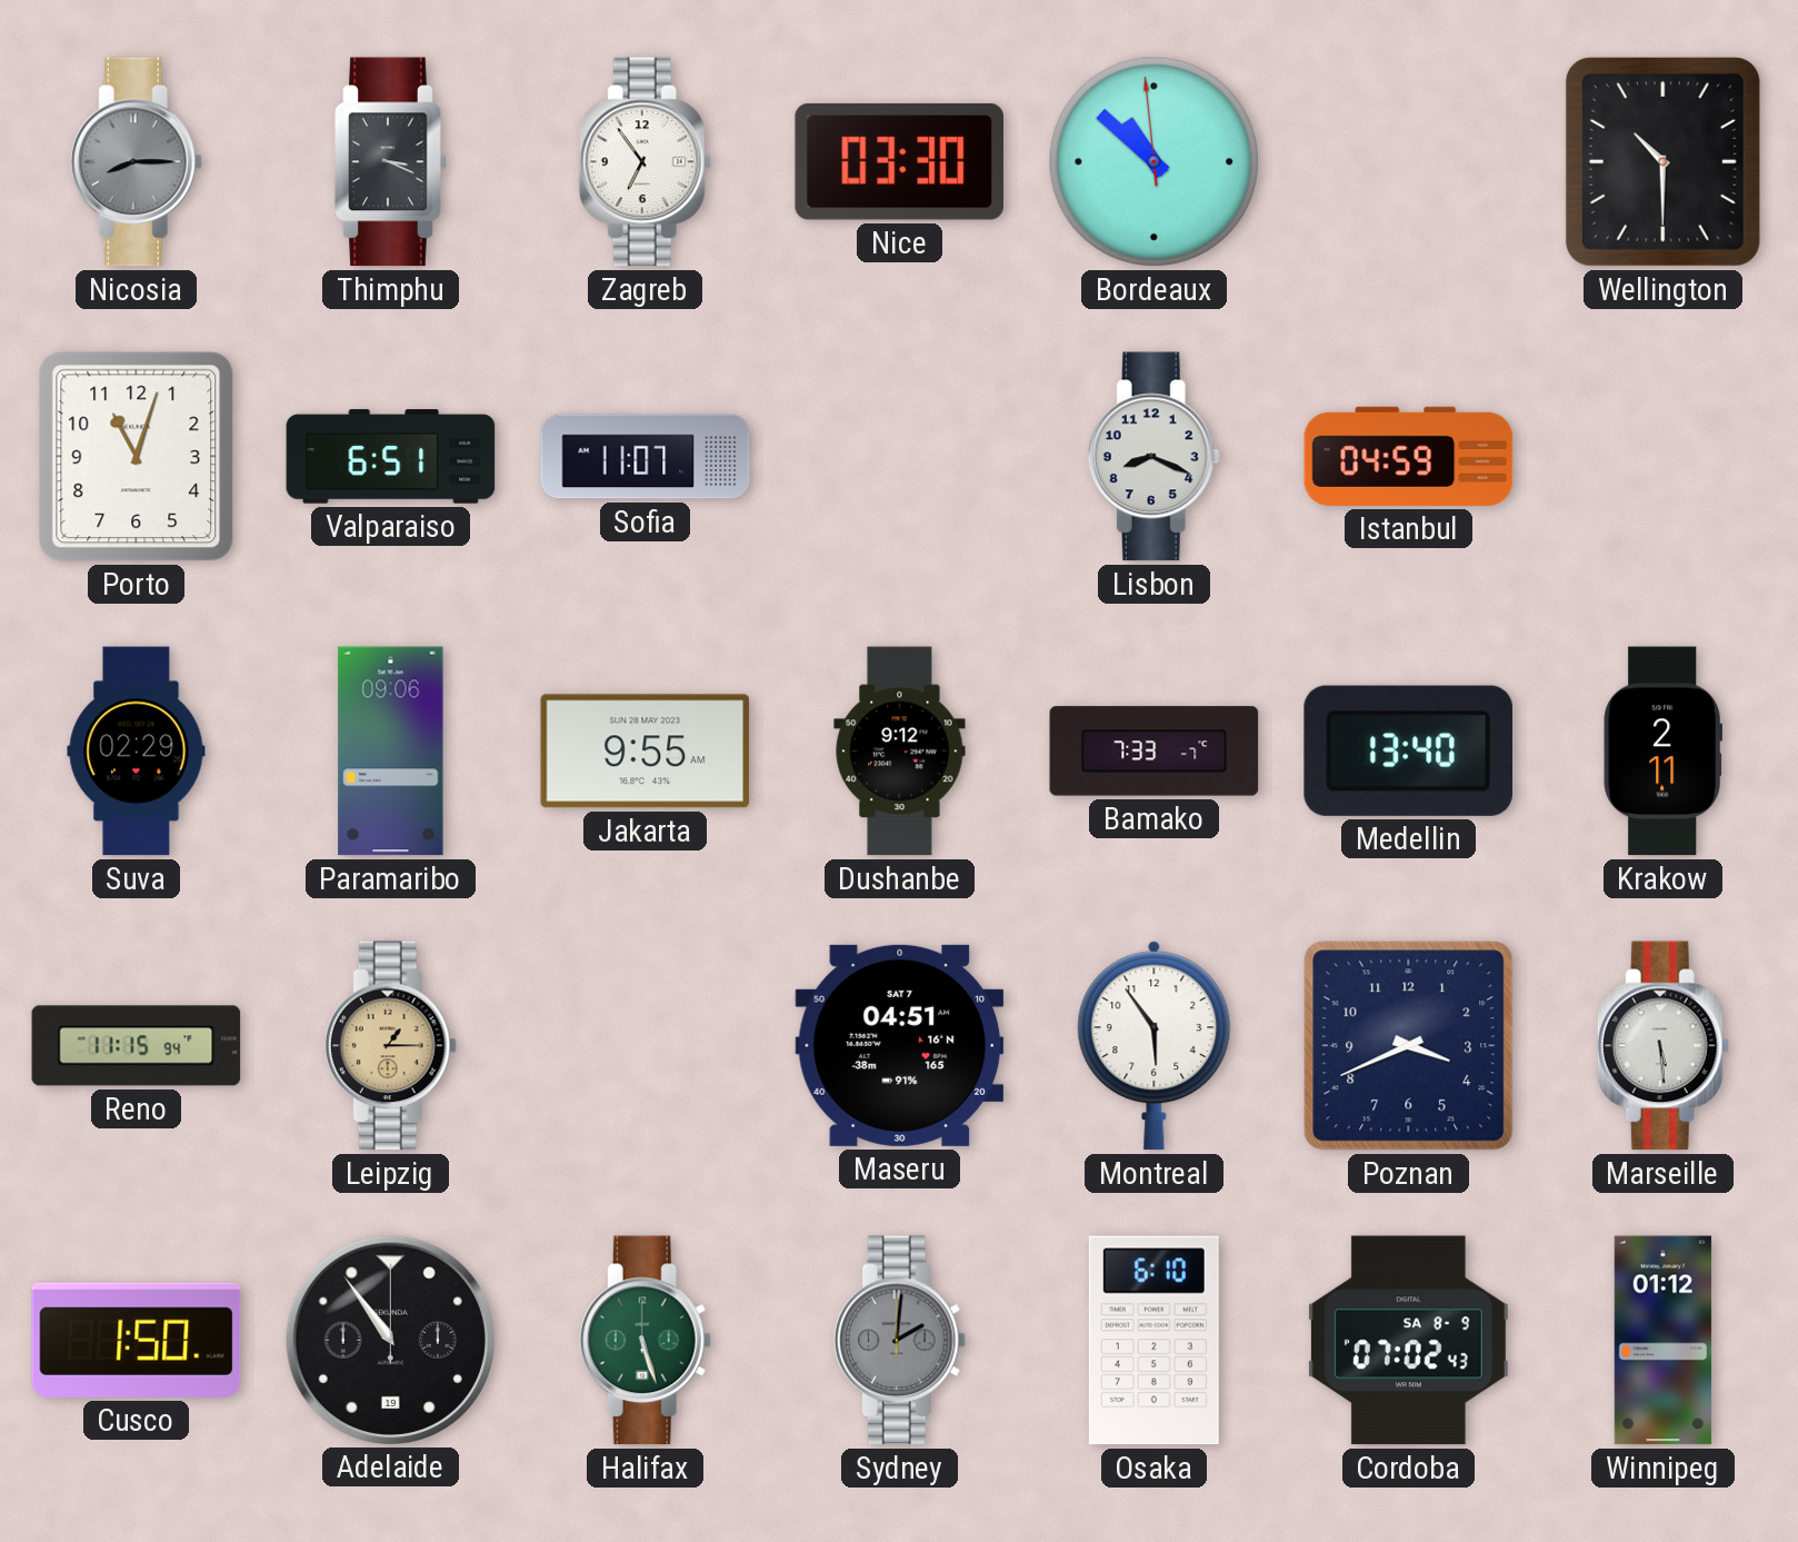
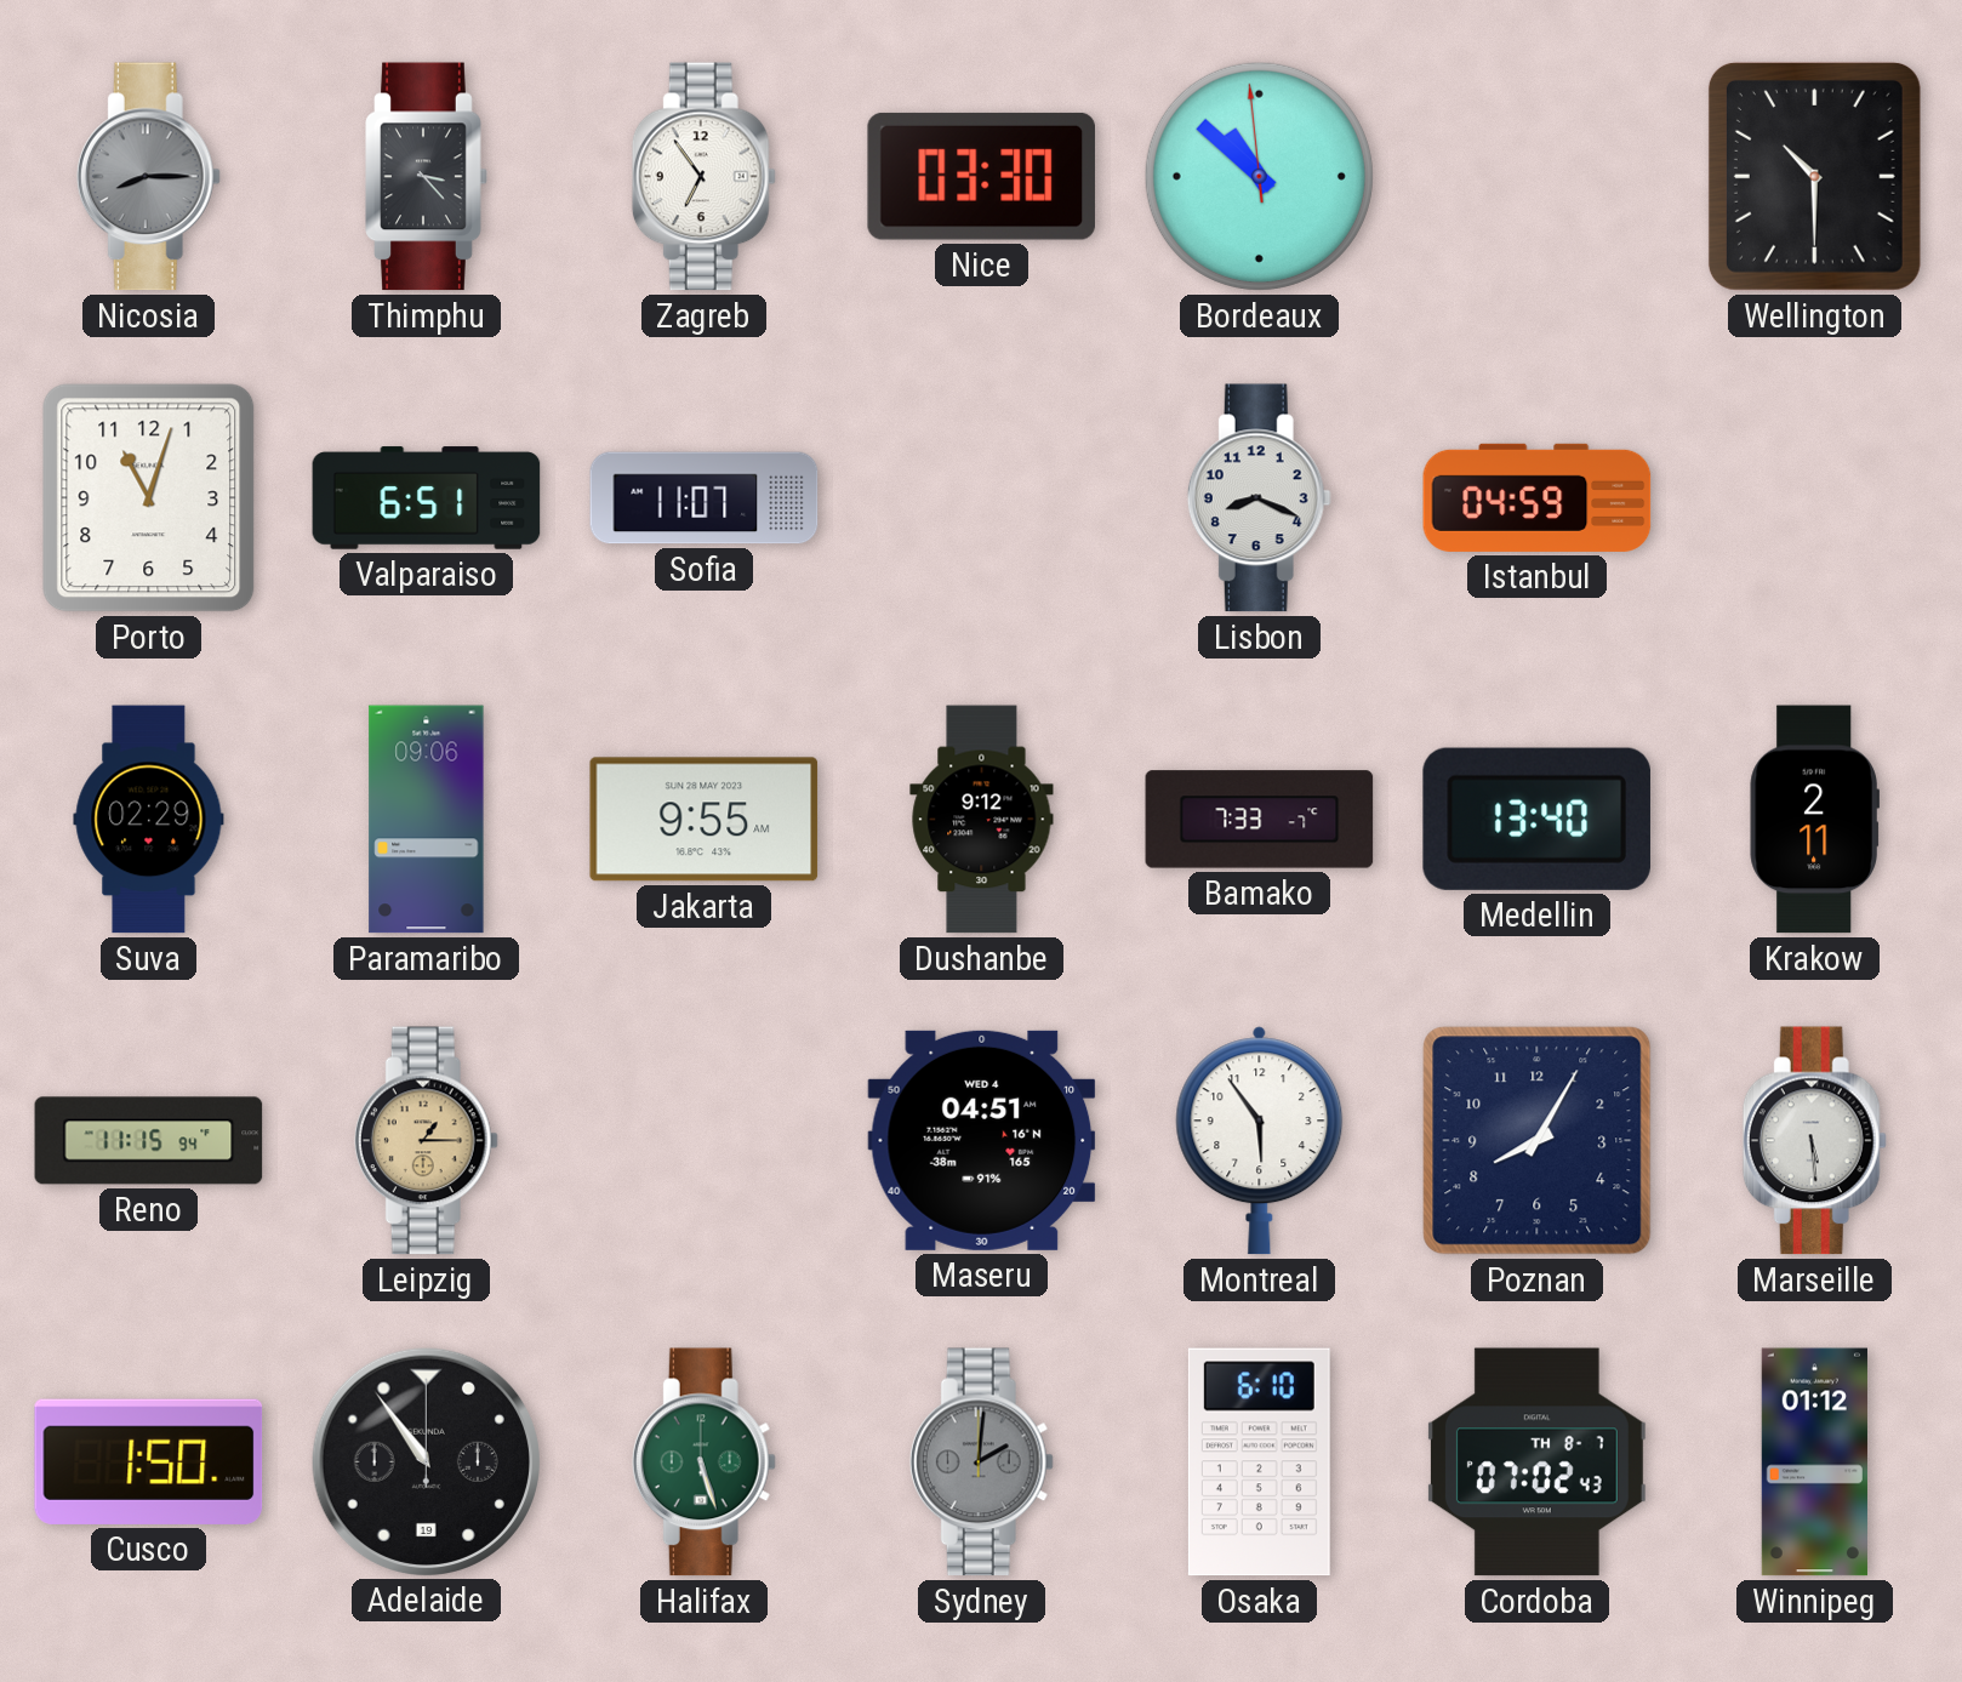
Thimphu: 3:19 -> 3:23
Maseru date: SAT 7 -> WED 4
Poznan: 3:41 -> 8:05
Cordoba date: SA 8-9 -> TH 8-7
